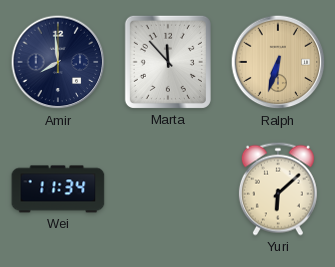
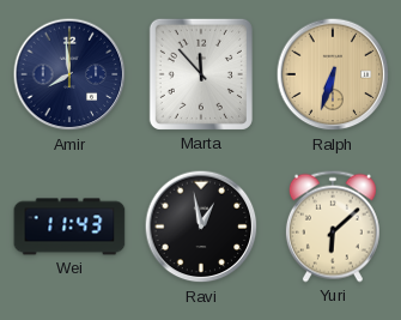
Wei: 11:34 -> 11:43
Ravi: none -> 12:58
